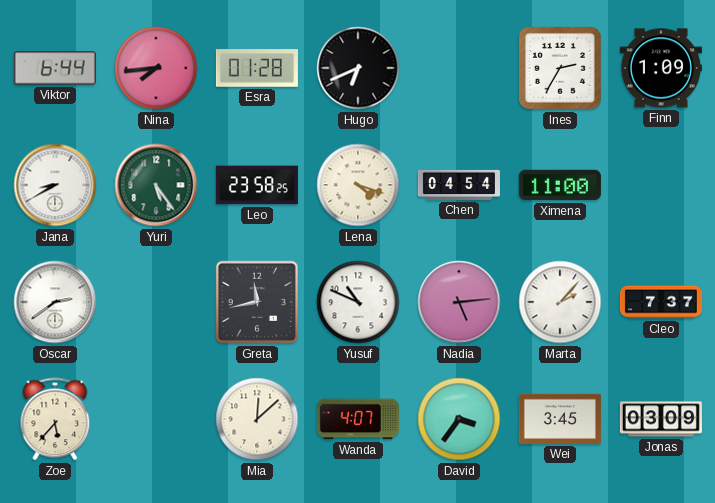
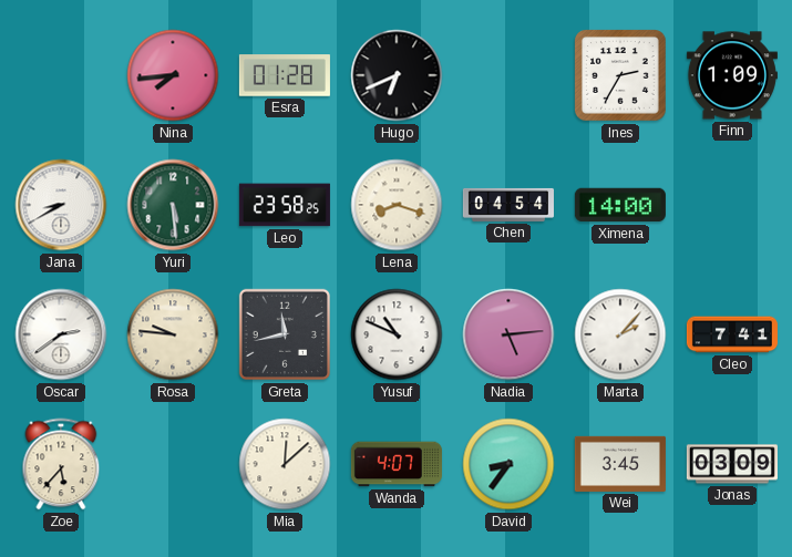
Viktor: 6:44 -> none
Yuri: 5:24 -> 5:29
Lena: 4:18 -> 8:18
Ximena: 11:00 -> 14:00
Rosa: none -> 9:46
Cleo: 7:37 -> 7:41
David: 3:36 -> 8:36
